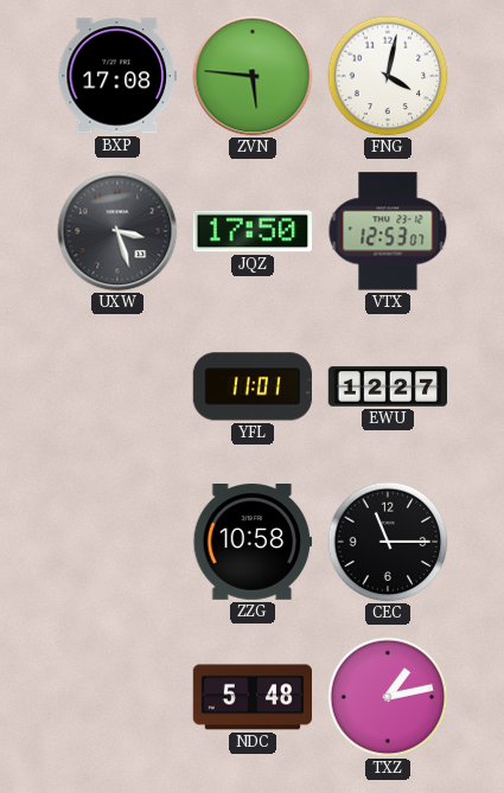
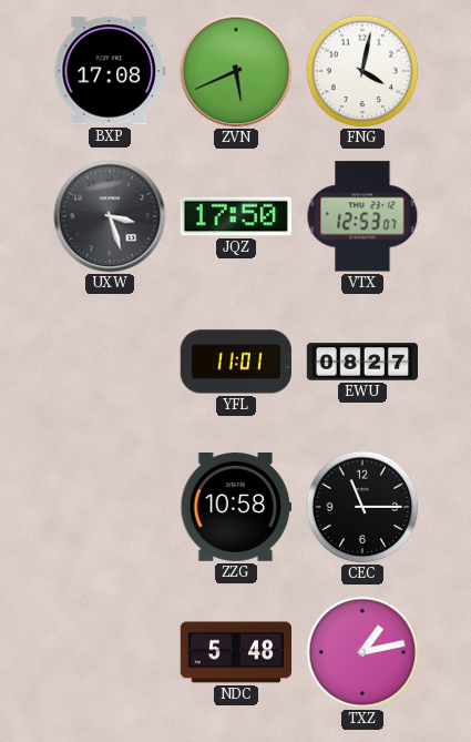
ZVN: 5:46 -> 5:41
EWU: 12:27 -> 08:27
